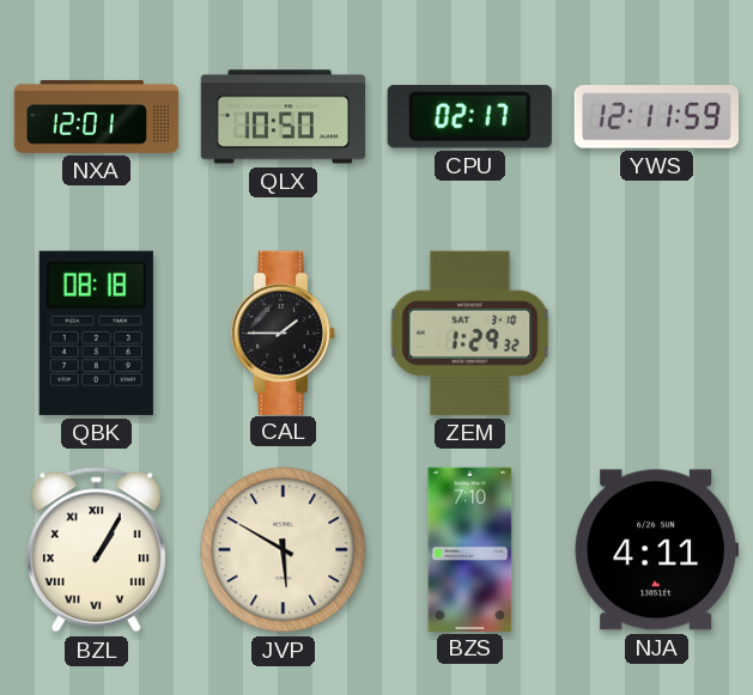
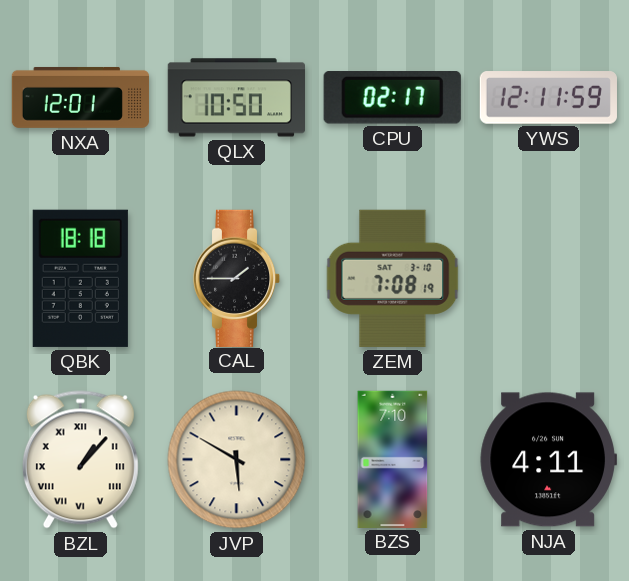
QBK: 08:18 -> 18:18
ZEM: 1:29 -> 7:08
BZL: 1:05 -> 1:07
